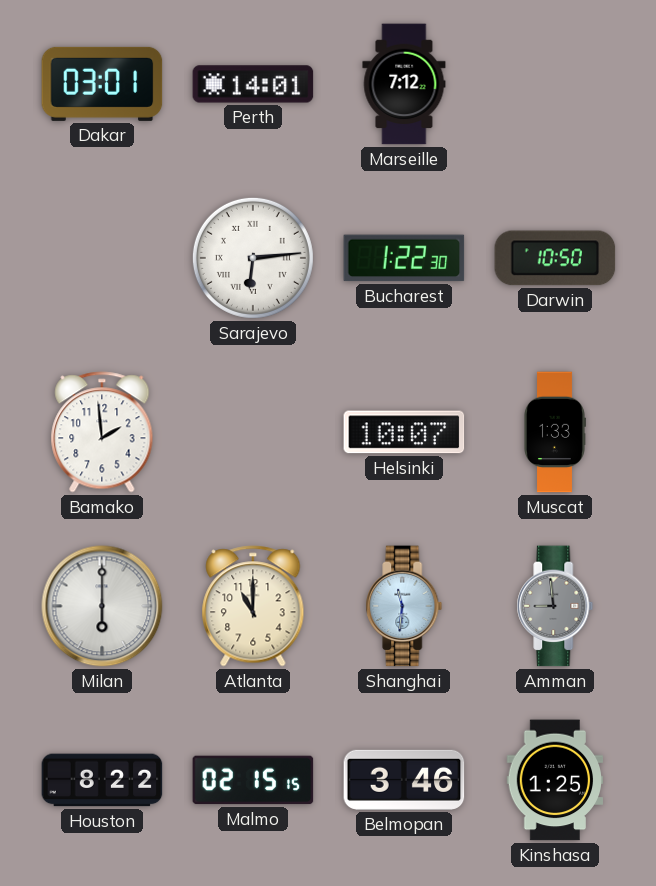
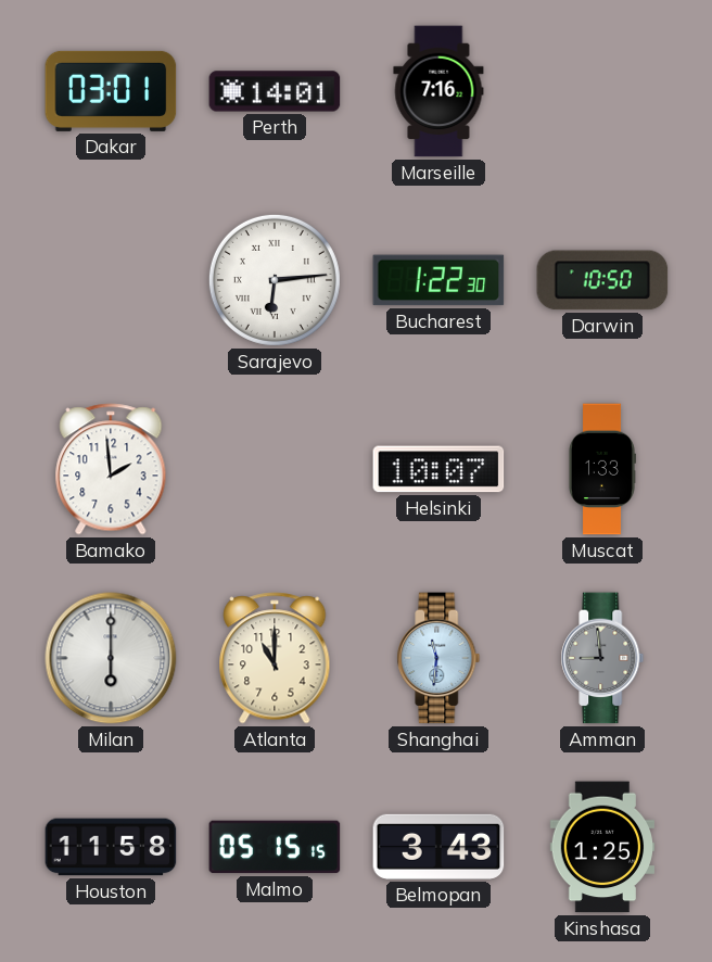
Marseille: 7:12 -> 7:16
Houston: 8:22 -> 11:58
Malmo: 02:15 -> 05:15
Belmopan: 3:46 -> 3:43
